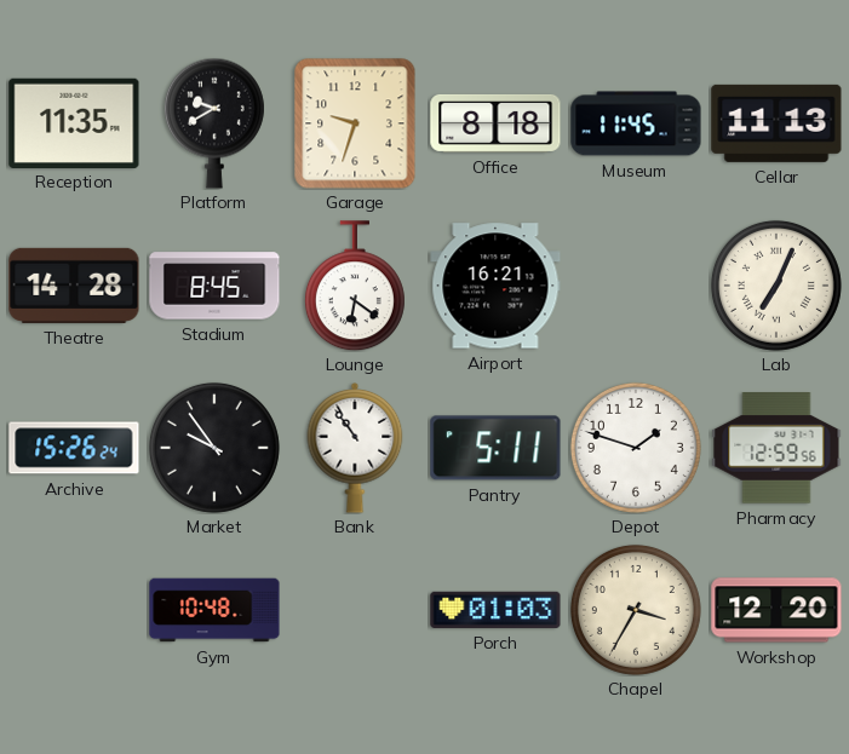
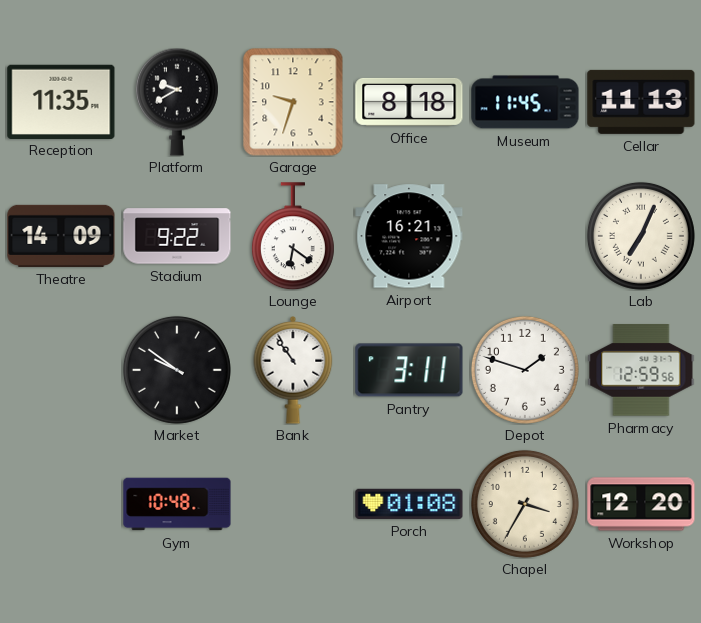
Theatre: 14:28 -> 14:09
Stadium: 8:45 -> 9:22
Archive: 15:26 -> none
Market: 9:54 -> 9:51
Pantry: 5:11 -> 3:11
Porch: 01:03 -> 01:08
